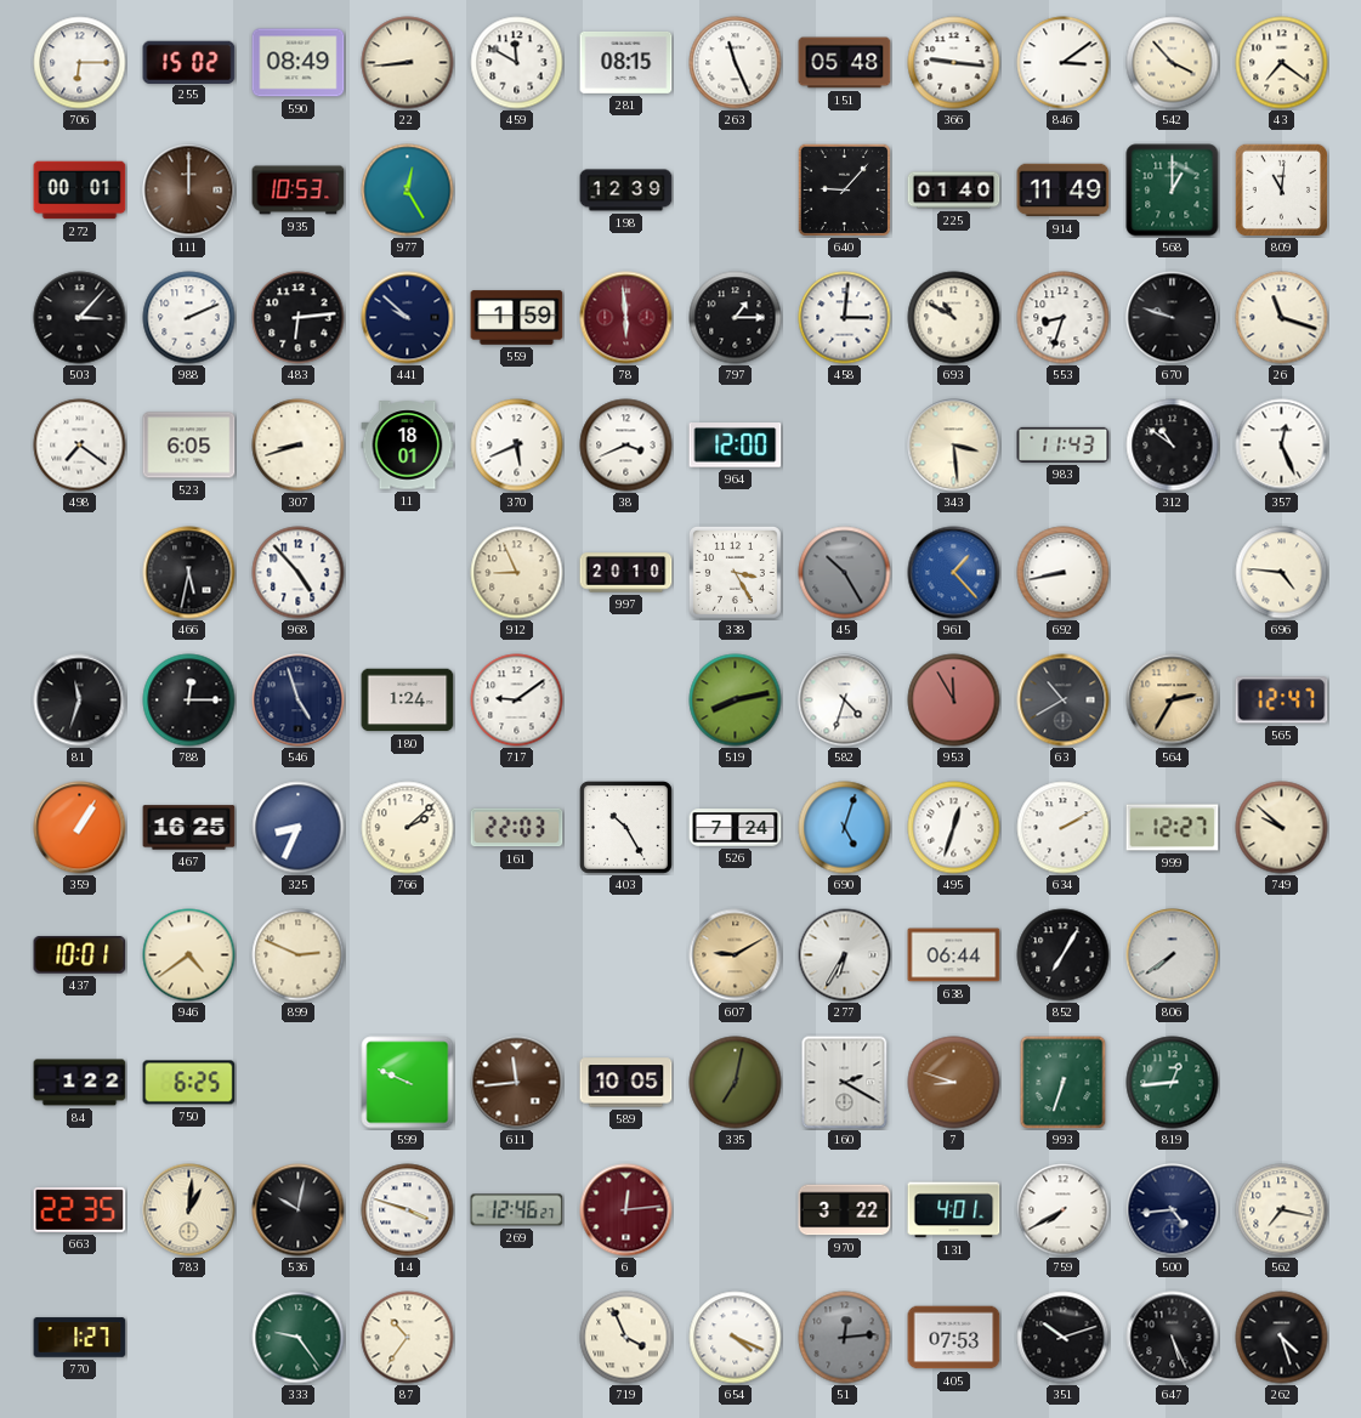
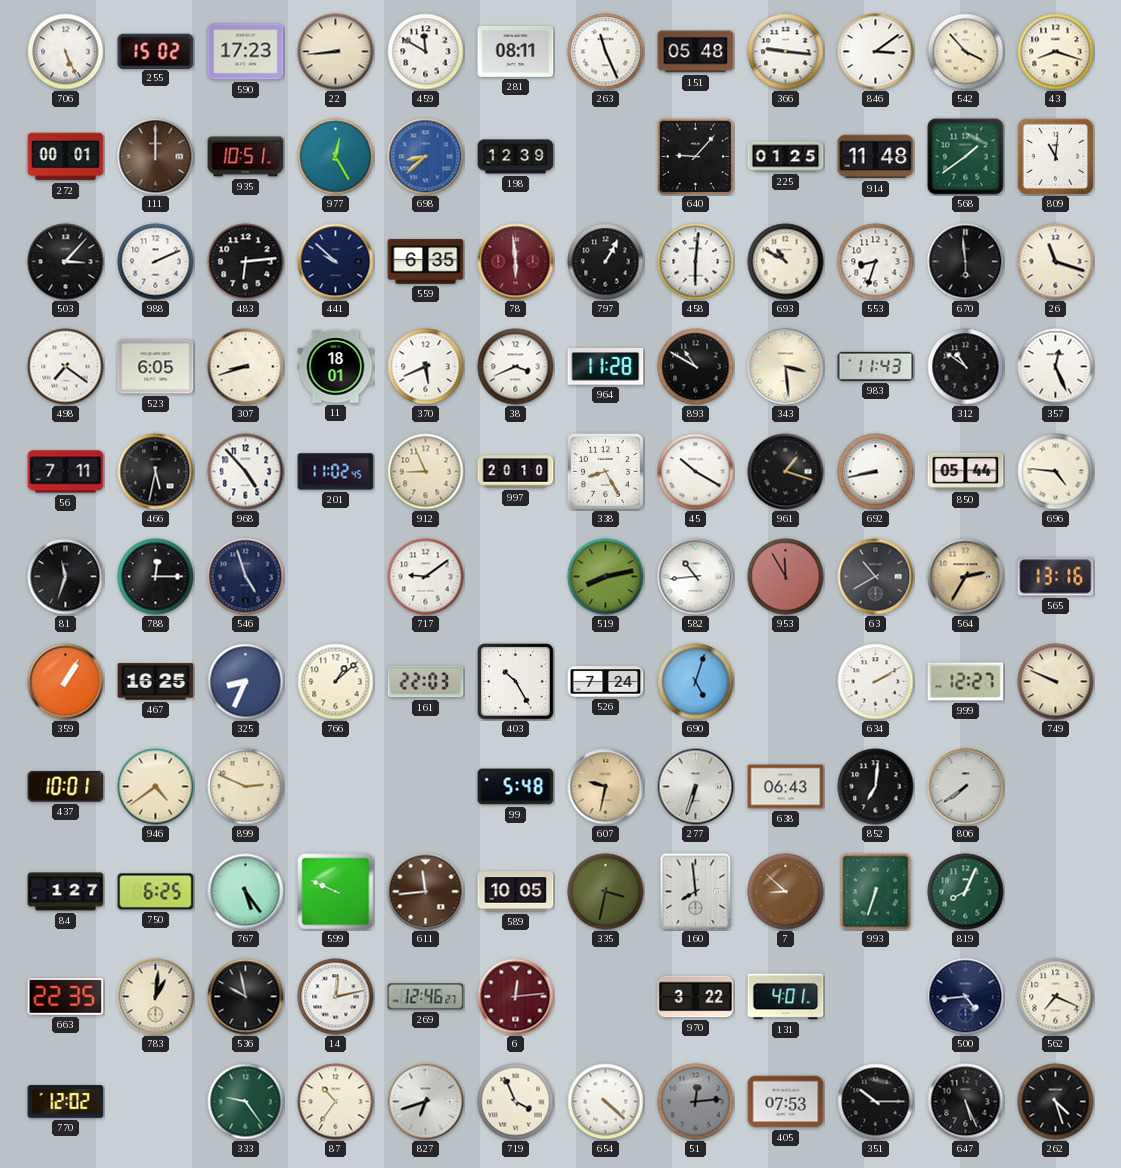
706: 6:15 -> 5:26
590: 08:49 -> 17:23
281: 08:15 -> 08:11
43: 7:21 -> 8:18
935: 10:53 -> 10:51
698: none -> 8:38
225: 01:40 -> 01:25
914: 11:49 -> 11:48
568: 1:00 -> 1:39
559: 1:59 -> 6:35
797: 1:15 -> 1:05
458: 3:01 -> 6:01
670: 9:48 -> 5:59
964: 12:00 -> 11:28
893: none -> 10:50
56: none -> 7:11
201: none -> 11:02
338: 3:25 -> 8:25
45: 10:25 -> 10:20
45 dial: grey -> white
961: 1:23 -> 1:18
961 dial: blue -> black
850: none -> 05:44
180: 1:24 -> none
582: 4:33 -> 10:44
565: 12:47 -> 13:16
766: 2:08 -> 1:08
495: 12:33 -> none
749: 9:52 -> 9:49
99: none -> 5:48
607: 9:10 -> 9:32
277: 6:35 -> 6:33
638: 06:44 -> 06:43
852: 7:05 -> 7:01
84: 1:22 -> 1:27
767: none -> 5:24
335: 7:02 -> 3:32
160: 2:20 -> 7:59
7: 8:48 -> 8:52
819: 12:44 -> 8:04
536: 10:02 -> 9:58
14: 3:48 -> 12:13
759: 7:40 -> none
562: 7:17 -> 7:19
770: 1:27 -> 12:02
827: none -> 6:42
654: 4:19 -> 4:22
351: 10:12 -> 10:15
